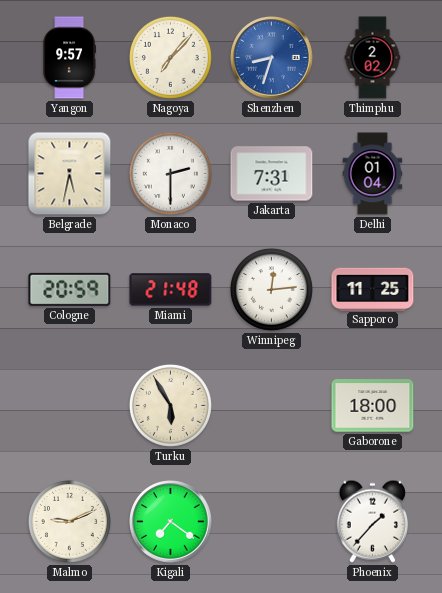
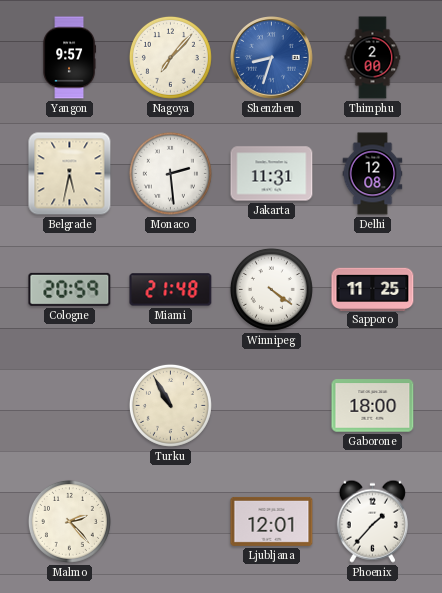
Thimphu: 2:02 -> 2:00
Monaco: 2:30 -> 2:29
Jakarta: 7:31 -> 11:31
Delhi: 01:04 -> 12:08
Winnipeg: 12:14 -> 4:21
Turku: 5:55 -> 10:55
Malmo: 9:11 -> 2:23
Kigali: 7:21 -> none
Ljubljana: none -> 12:01
